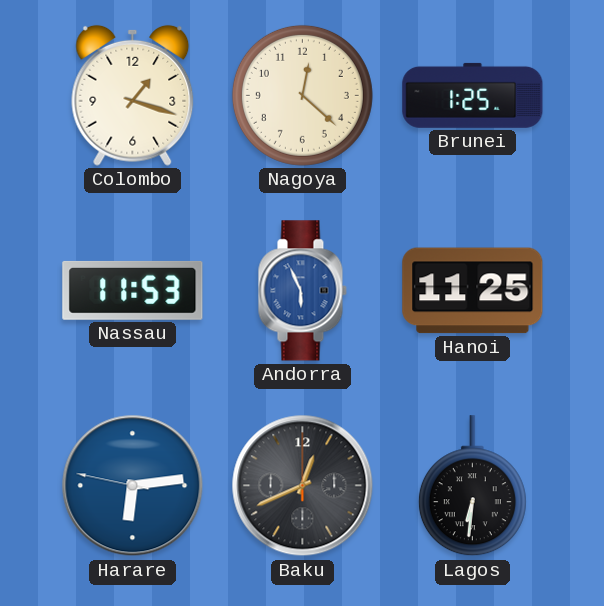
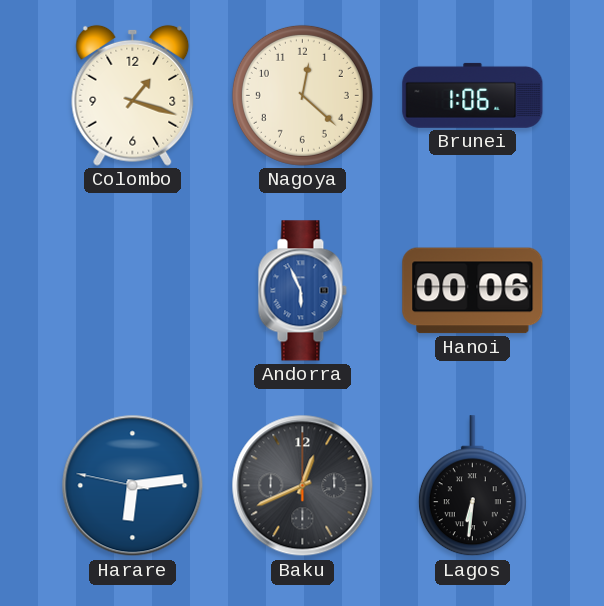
Brunei: 1:25 -> 1:06
Nassau: 11:53 -> none
Hanoi: 11:25 -> 00:06
